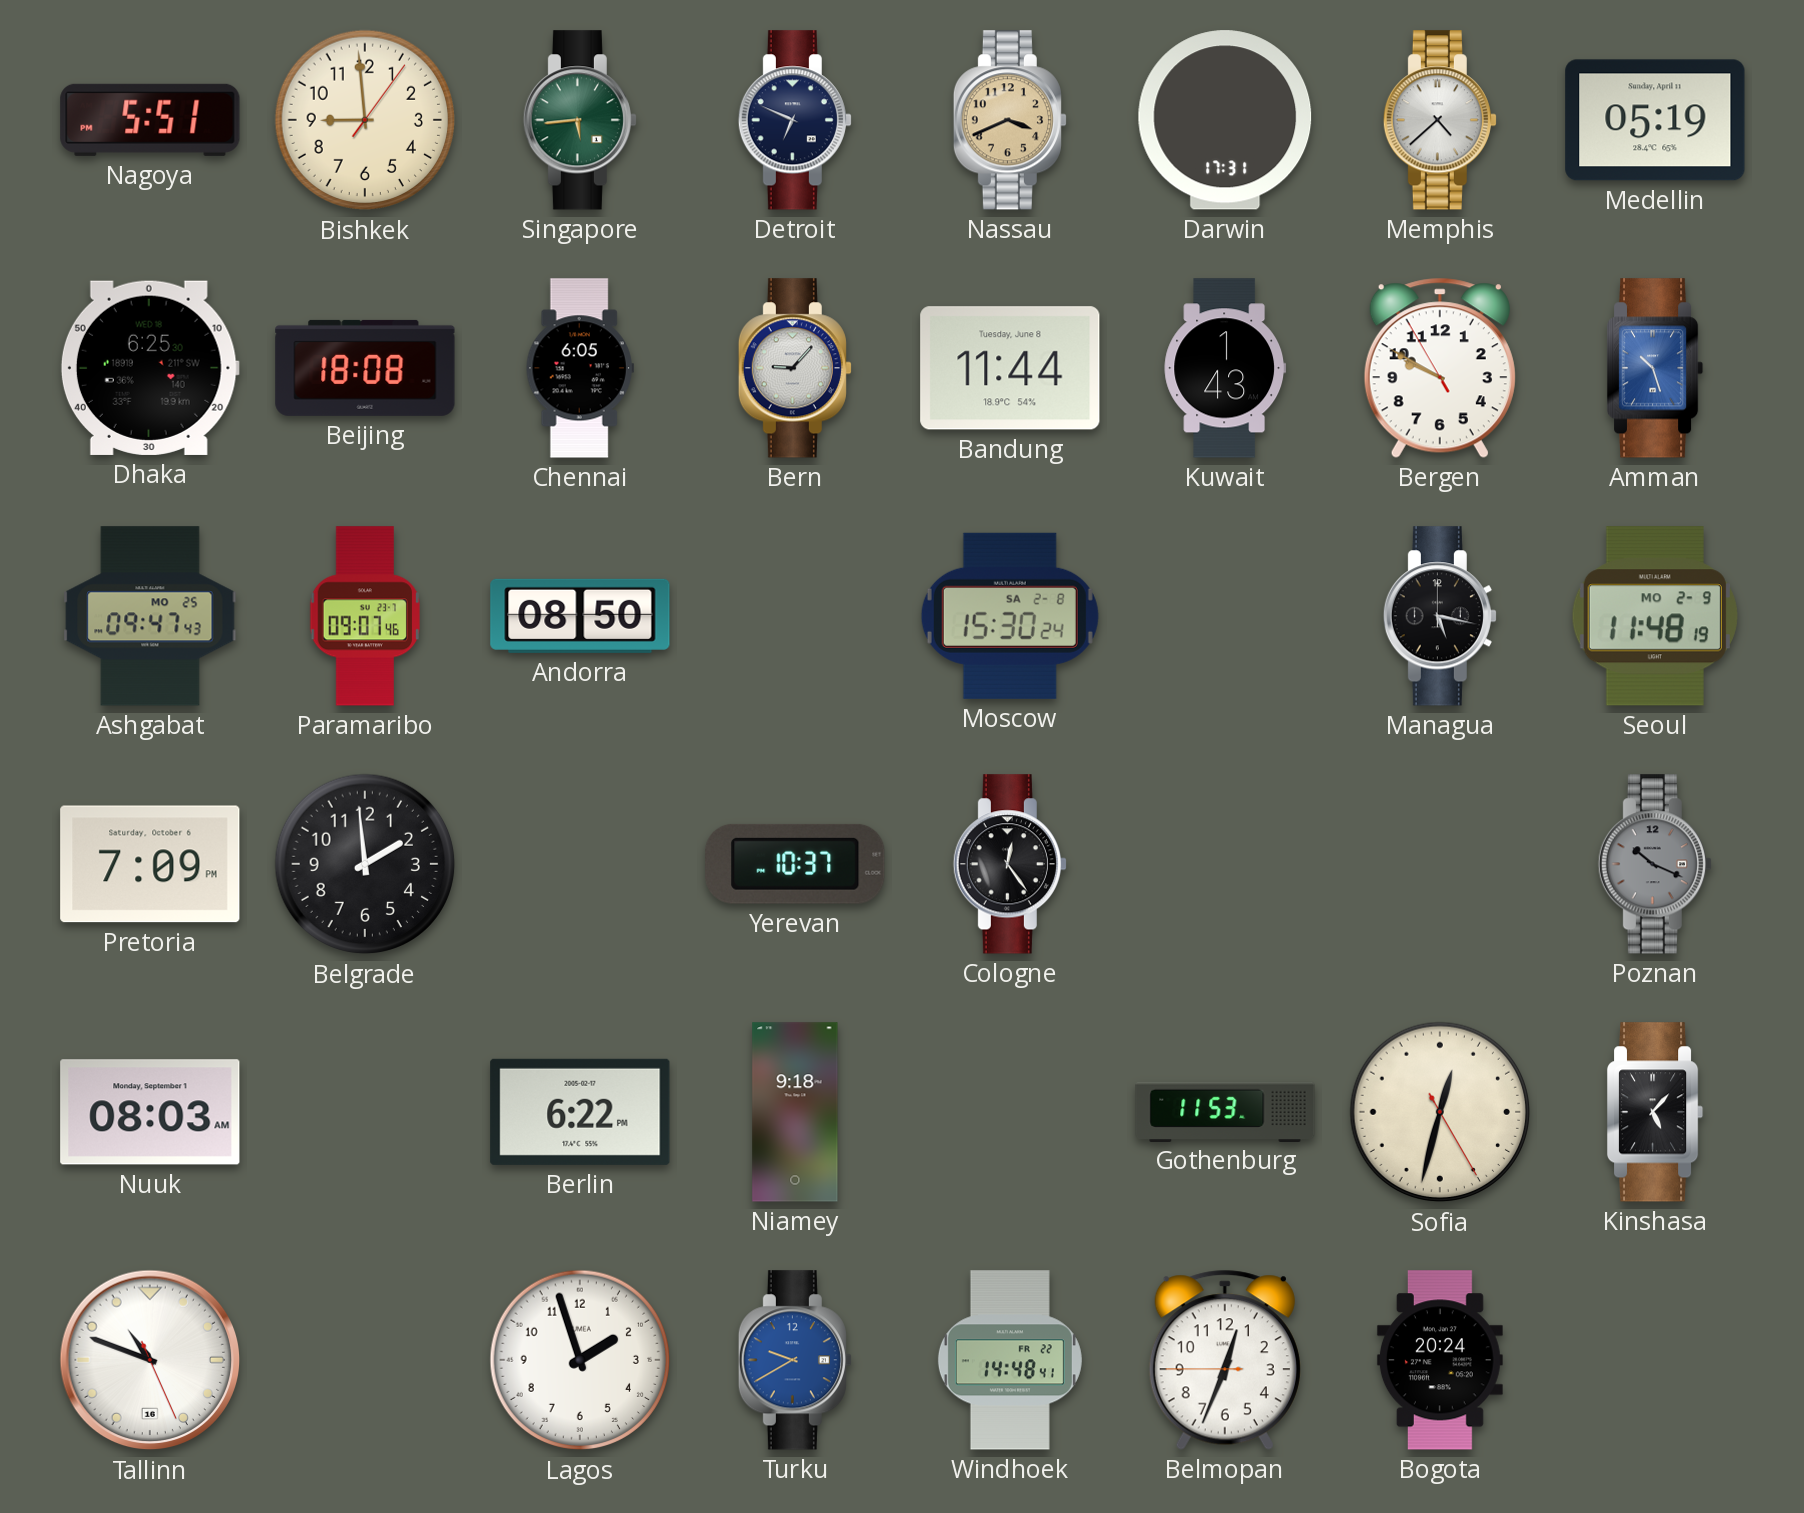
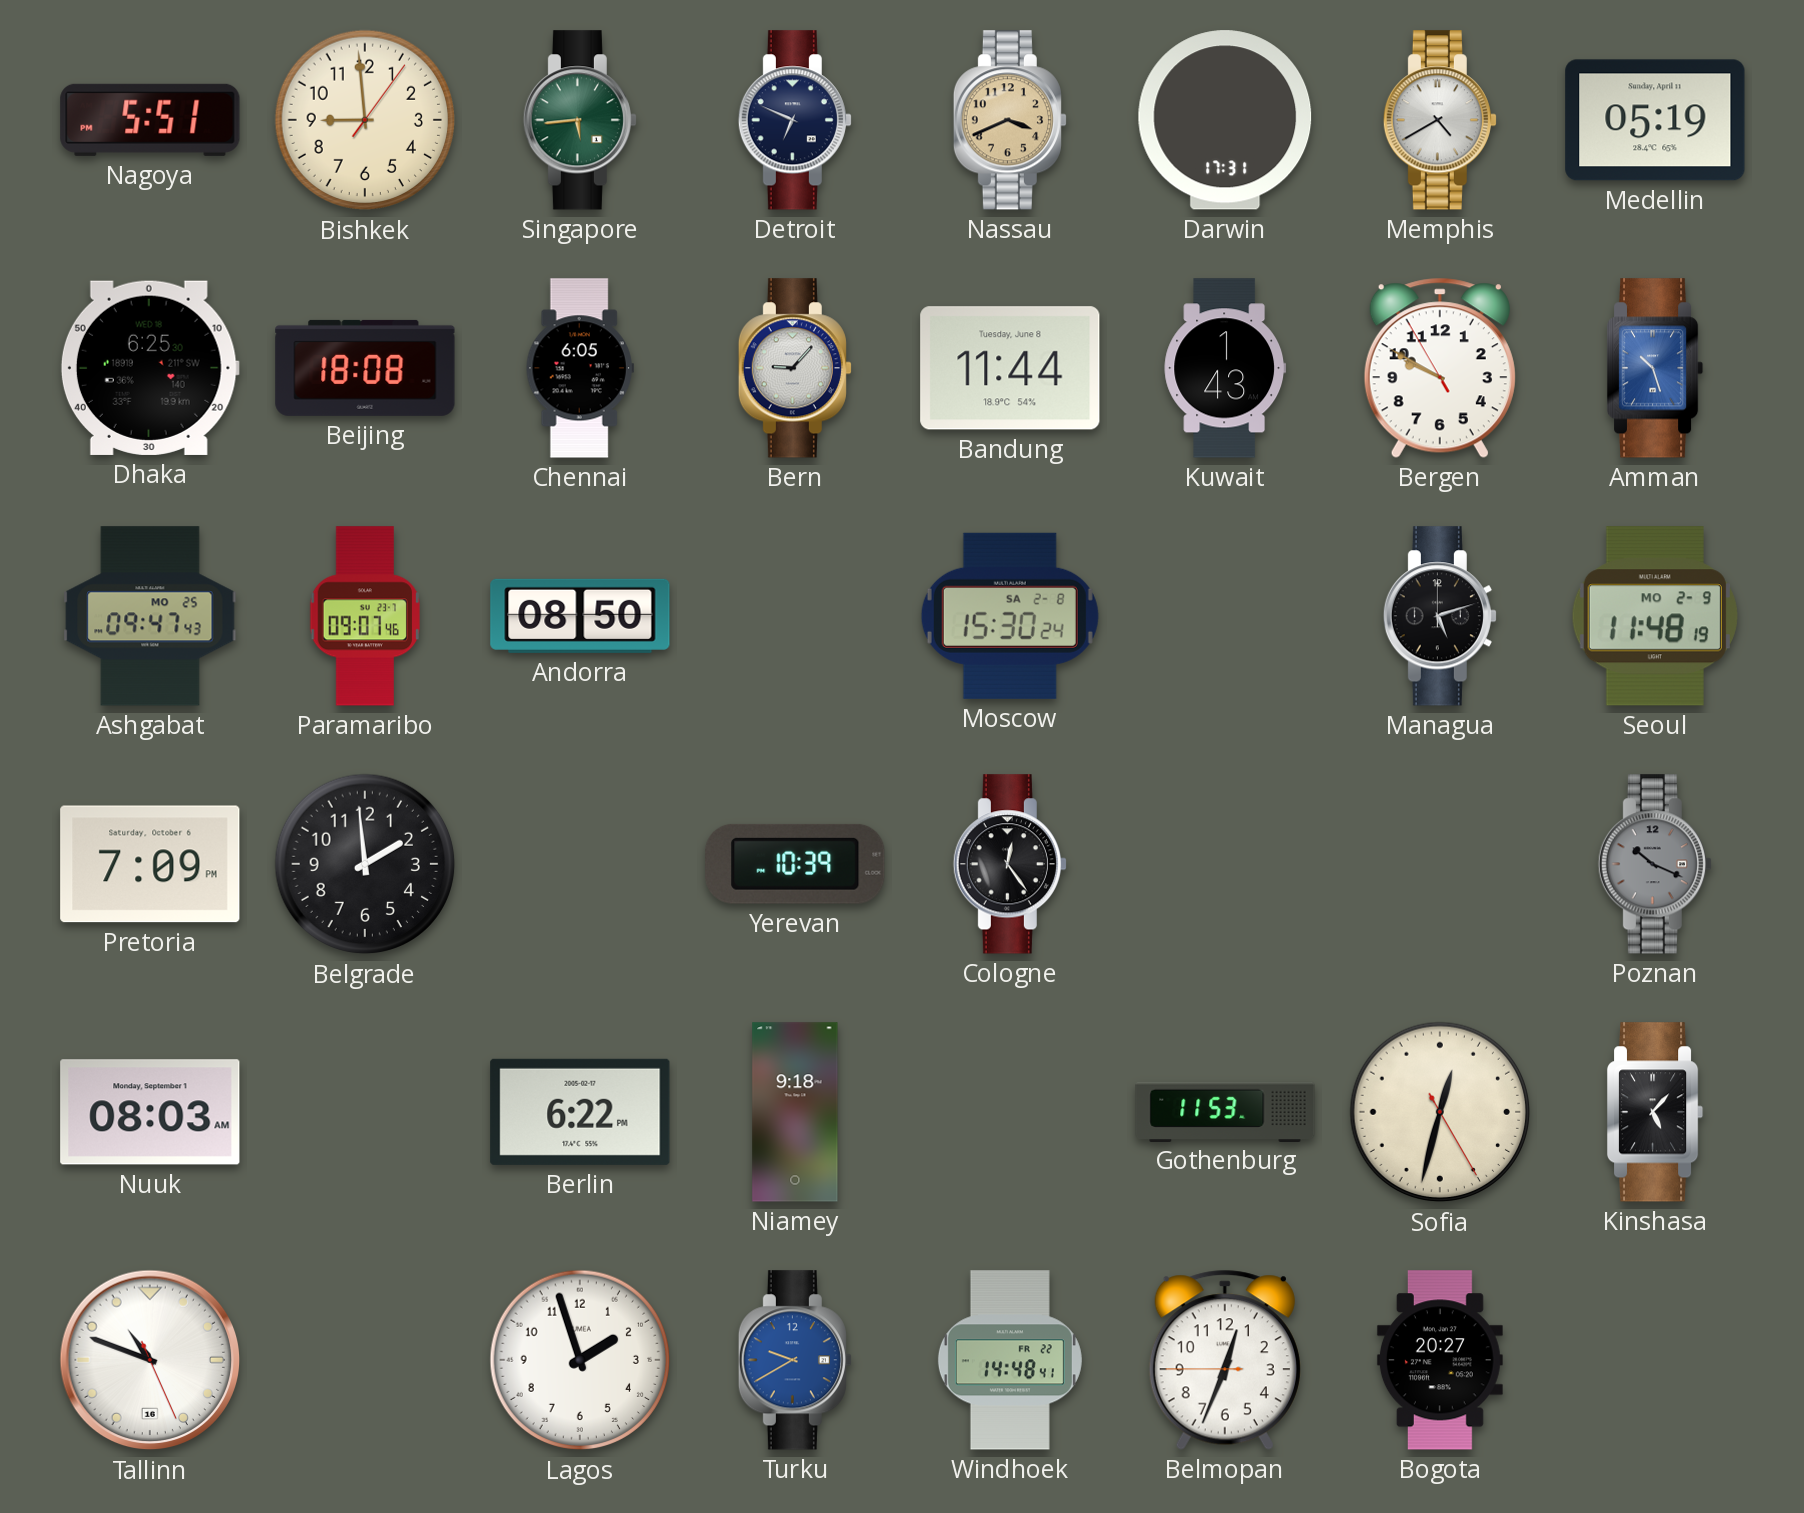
Memphis: 4:38 -> 4:40
Managua: 5:17 -> 5:12
Yerevan: 10:37 -> 10:39
Bogota: 20:24 -> 20:27
